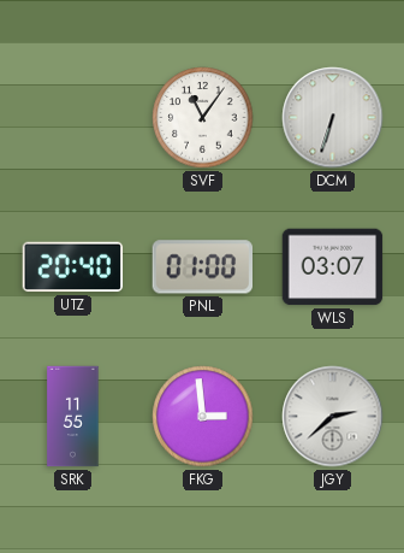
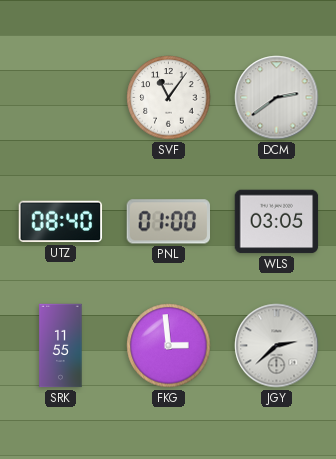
DCM: 6:33 -> 2:39
UTZ: 20:40 -> 08:40
WLS: 03:07 -> 03:05
